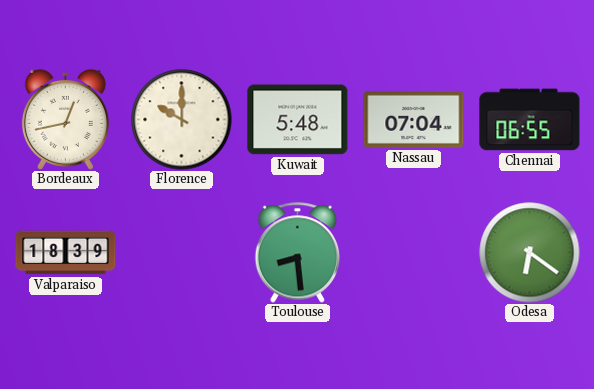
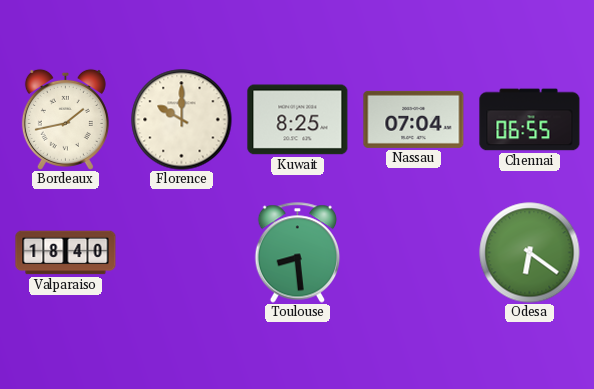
Bordeaux: 12:43 -> 1:43
Kuwait: 5:48 -> 8:25
Valparaiso: 18:39 -> 18:40
